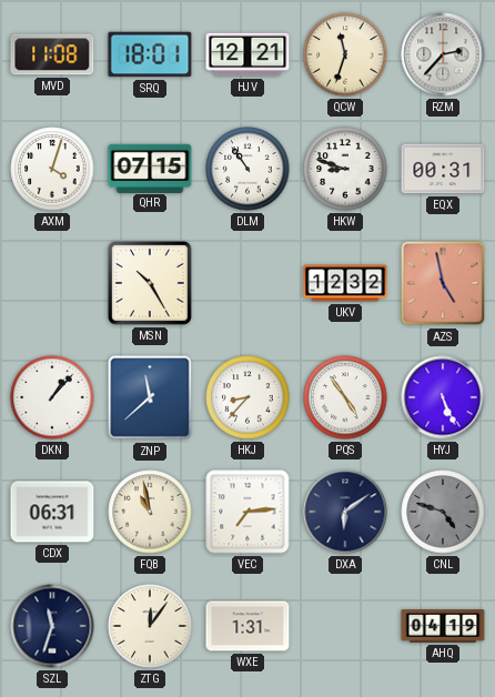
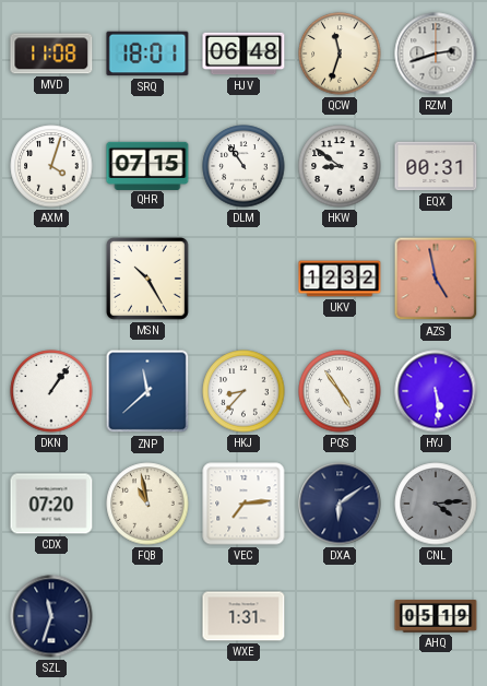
HJV: 12:21 -> 06:48
RZM: 2:37 -> 2:42
HKW: 8:48 -> 8:51
DKN: 1:07 -> 1:06
HYJ: 5:26 -> 5:29
CDX: 06:31 -> 07:20
CNL: 4:48 -> 4:14
ZTG: 12:06 -> none
AHQ: 04:19 -> 05:19
